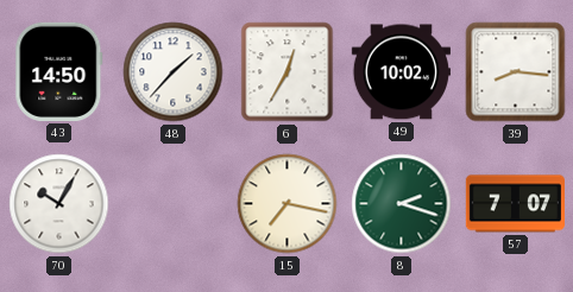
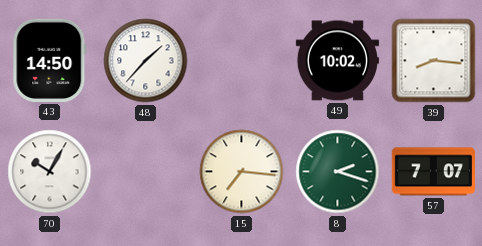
6: 12:35 -> none
15: 7:17 -> 7:16
